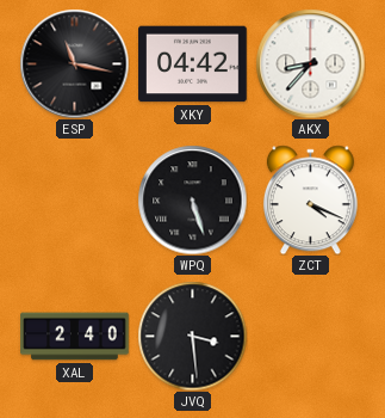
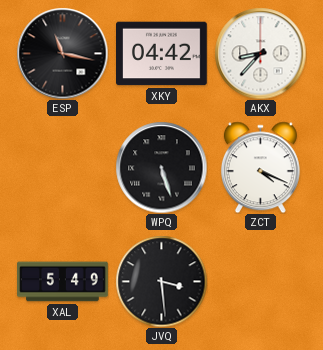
XAL: 2:40 -> 5:49
